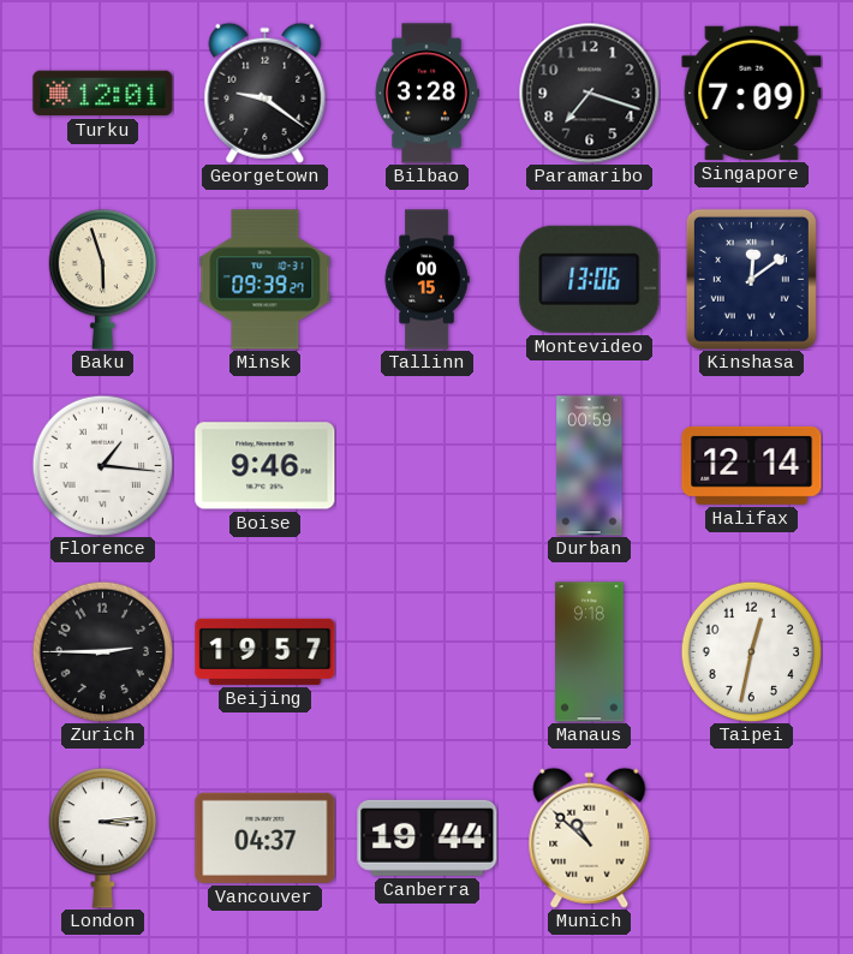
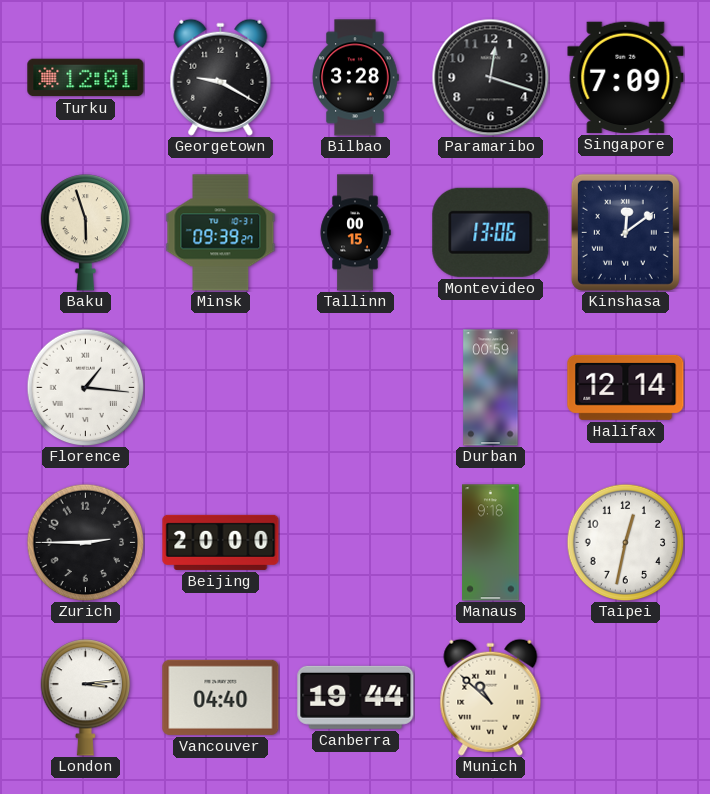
Georgetown: 9:21 -> 9:20
Paramaribo: 7:18 -> 12:18
Boise: 9:46 -> none
Beijing: 19:57 -> 20:00
Vancouver: 04:37 -> 04:40
